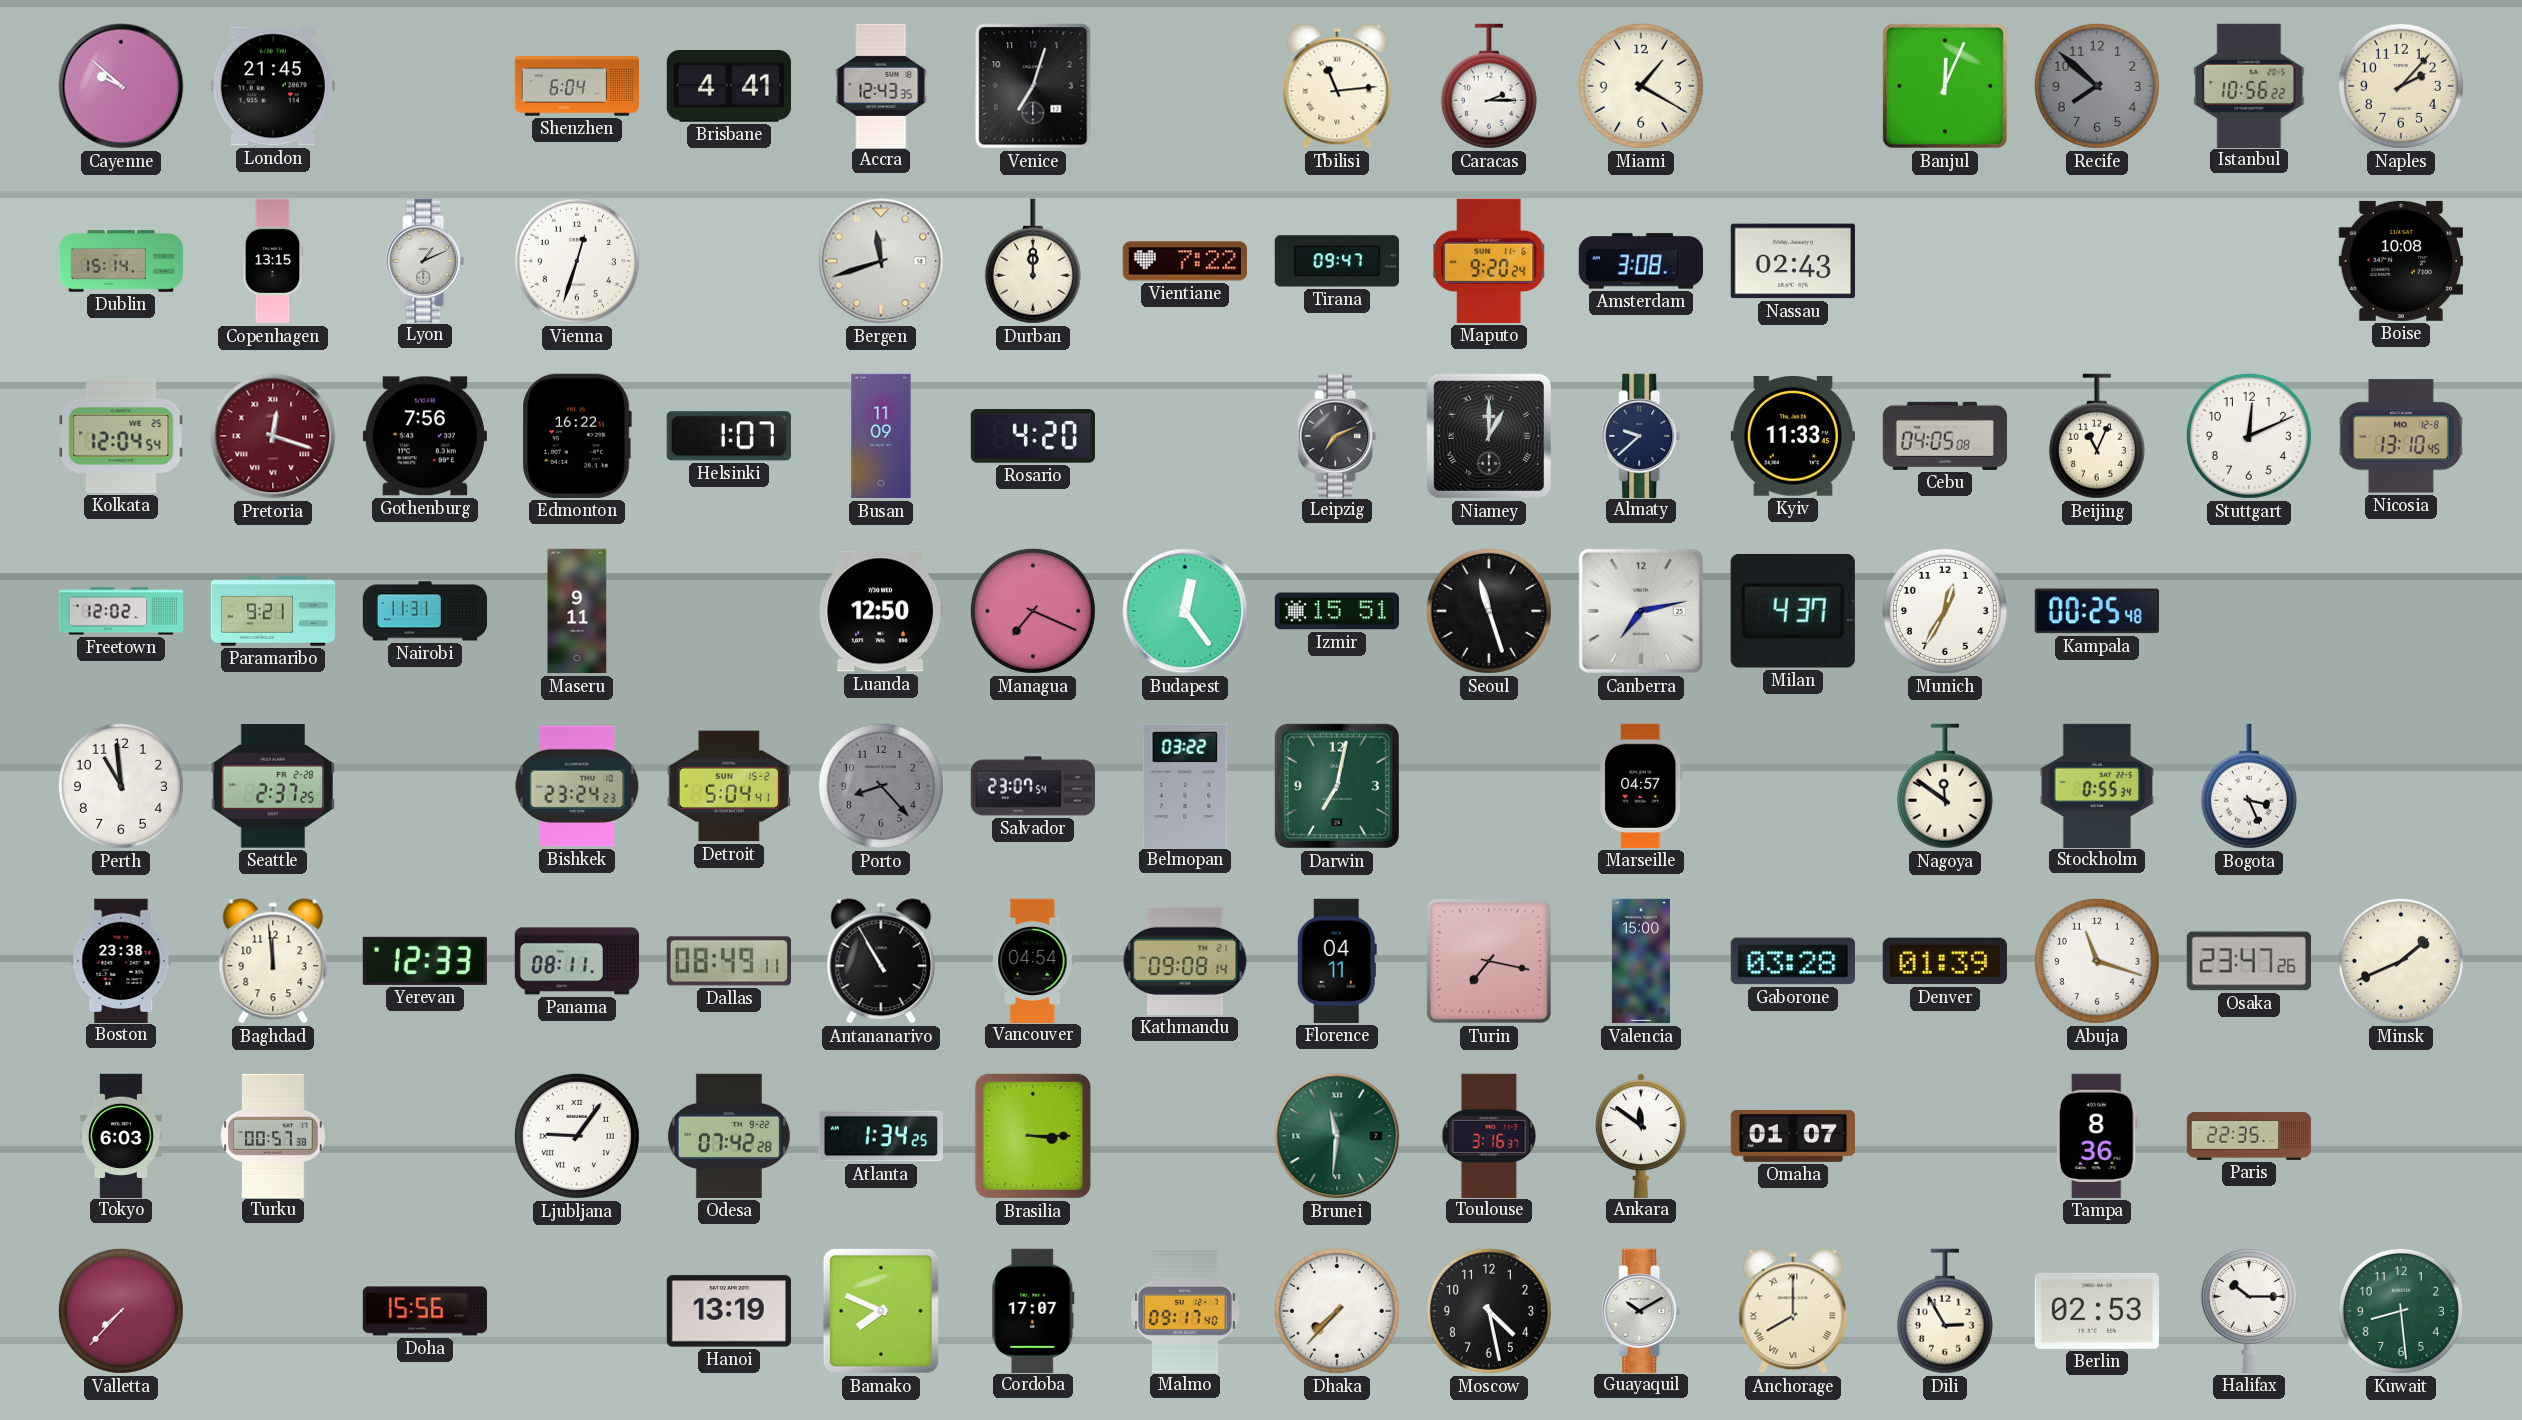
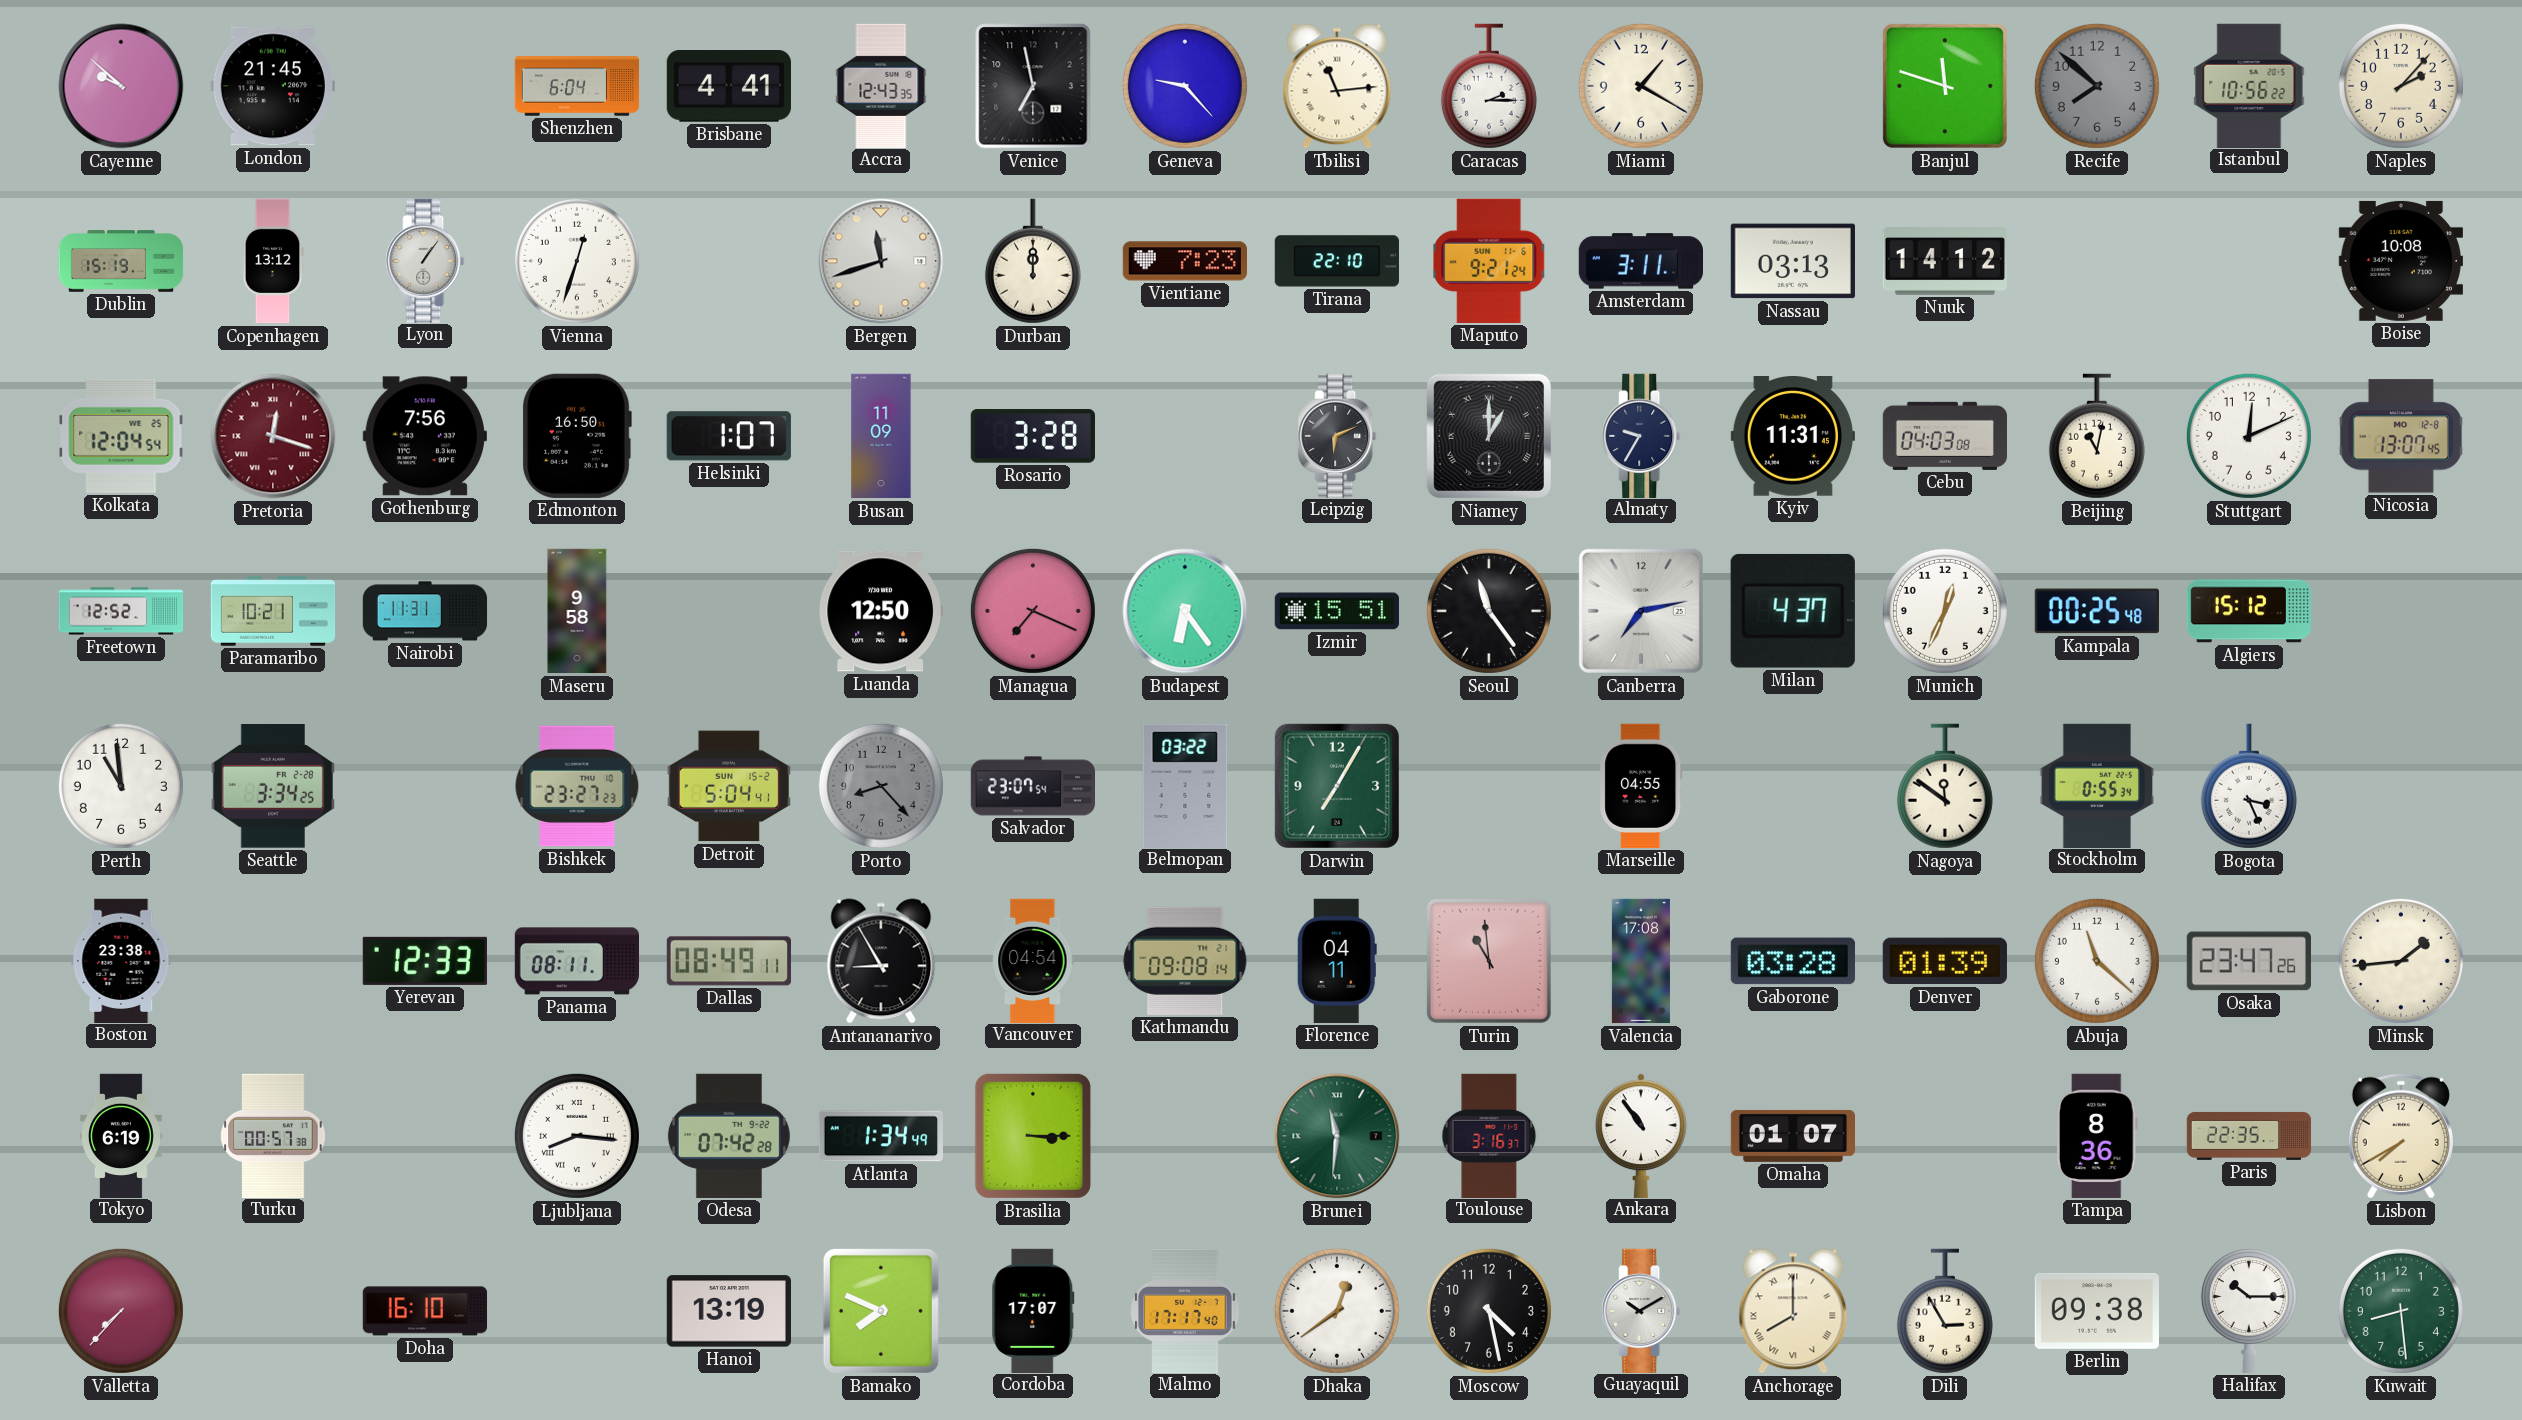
Venice: 7:03 -> 6:58
Geneva: none -> 9:23
Banjul: 12:04 -> 11:48
Dublin: 15:14 -> 15:19
Copenhagen: 13:15 -> 13:12
Lyon: 1:11 -> 1:06
Vientiane: 7:22 -> 7:23
Tirana: 09:47 -> 22:10
Maputo: 9:20 -> 9:21
Amsterdam: 3:08 -> 3:11
Nassau: 02:43 -> 03:13
Nuuk: none -> 14:12
Edmonton: 16:22 -> 16:50
Rosario: 4:20 -> 3:28
Leipzig: 7:11 -> 6:11
Almaty: 9:38 -> 9:35
Kyiv: 11:33 -> 11:31
Cebu: 04:05 -> 04:03
Beijing: 11:04 -> 11:02
Nicosia: 13:10 -> 13:07
Freetown: 12:02 -> 12:52
Paramaribo: 9:21 -> 10:21
Maseru: 9:11 -> 9:58
Budapest: 12:24 -> 6:24
Seoul: 11:27 -> 11:24
Munich: 12:35 -> 12:34
Algiers: none -> 15:12
Seattle: 2:37 -> 3:34
Bishkek: 23:24 -> 23:27
Darwin: 7:02 -> 7:05
Marseille: 04:57 -> 04:55
Baghdad: 11:59 -> none
Antananarivo: 10:55 -> 8:55
Turin: 7:17 -> 10:59
Valencia: 15:00 -> 17:08
Abuja: 11:18 -> 11:22
Minsk: 1:41 -> 1:44
Tokyo: 6:03 -> 6:19
Ljubljana: 9:06 -> 8:16
Atlanta: 1:34:25 -> 1:34:49
Ankara: 11:51 -> 10:54
Lisbon: none -> 7:40
Doha: 15:56 -> 16:10
Malmo: 09:17 -> 17:17
Dhaka: 7:37 -> 12:39
Berlin: 02:53 -> 09:38
